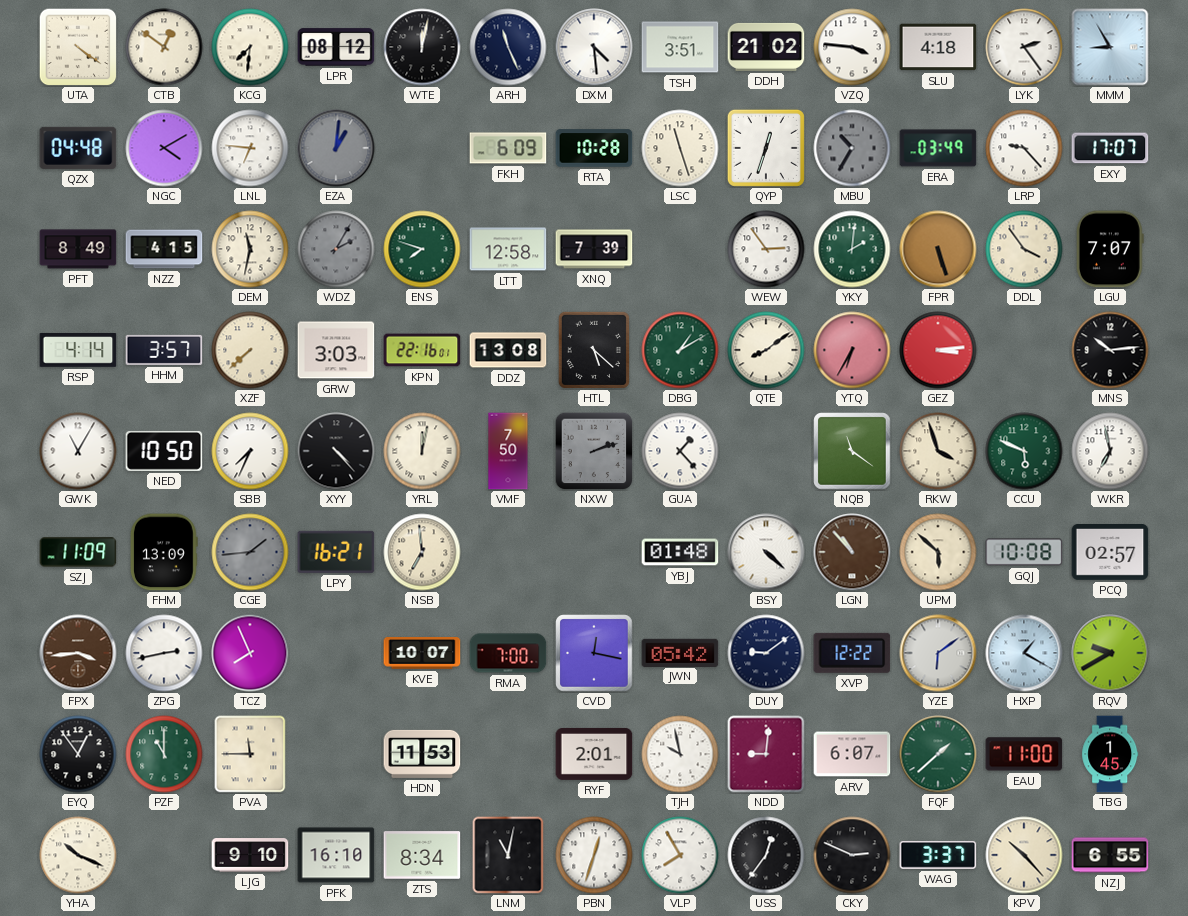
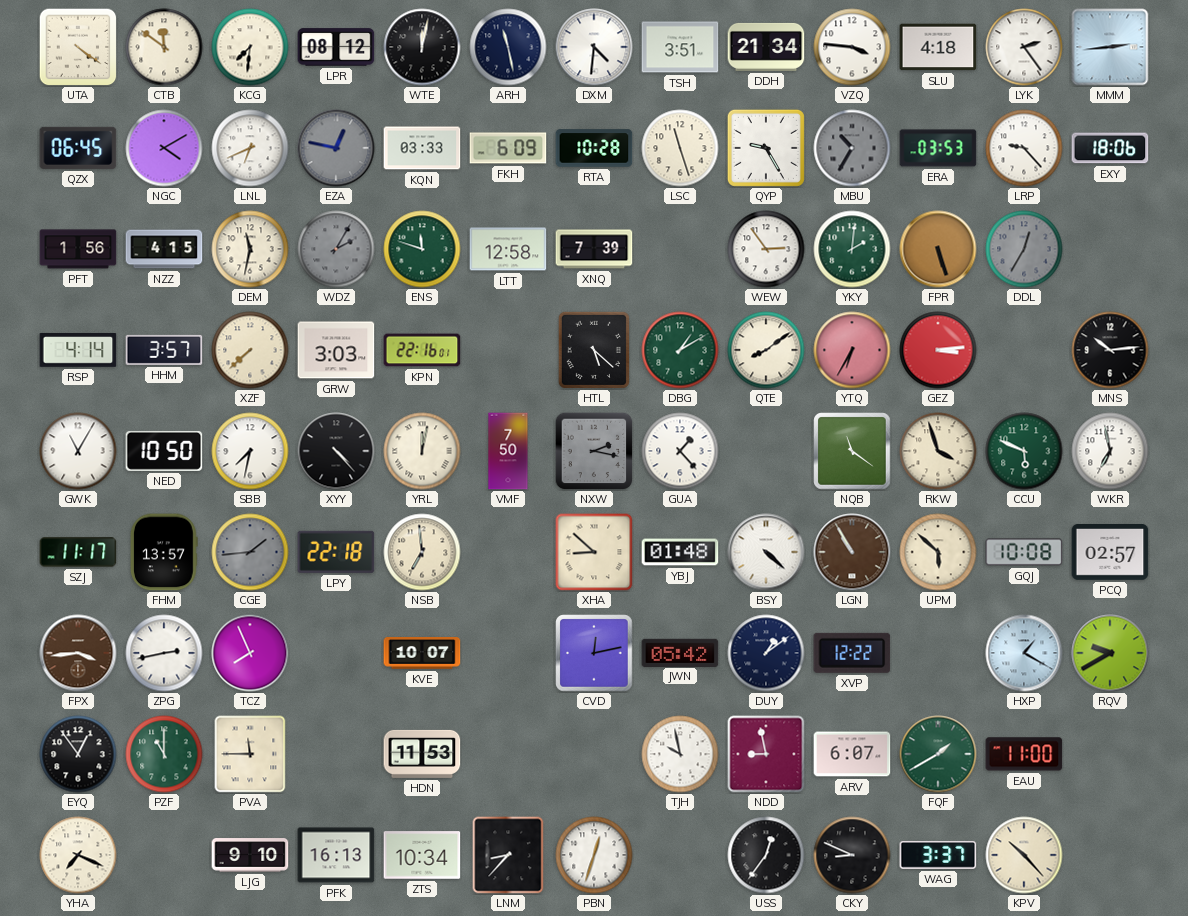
CTB: 12:51 -> 11:51
ARH: 11:26 -> 11:28
DXM: 4:29 -> 4:31
DDH: 21:02 -> 21:34
MMM: 8:55 -> 2:44
QZX: 04:48 -> 06:45
LNL: 6:46 -> 6:41
EZA: 1:01 -> 12:47
KQN: none -> 03:33
QYP: 12:33 -> 9:25
ERA: 03:49 -> 03:53
EXY: 17:07 -> 18:06
PFT: 8:49 -> 1:56
ENS: 7:48 -> 11:48
DDL: 3:54 -> 12:35
DDL dial: cream -> grey
LGU: 7:07 -> none
DDZ: 13:08 -> none
SBB: 7:34 -> 7:32
NXW: 2:12 -> 2:17
SZJ: 11:09 -> 11:17
FHM: 13:09 -> 13:57
LPY: 16:21 -> 22:18
XHA: none -> 8:52
LGN: 10:53 -> 10:55
RMA: 7:00 -> none
CVD: 12:17 -> 12:13
DUY: 9:09 -> 1:09
YZE: 6:09 -> none
RYF: 2:01 -> none
NDD: 9:01 -> 8:58
FQF: 1:38 -> 1:40
TBG: 1:45 -> none
YHA: 10:19 -> 7:19
PFK: 16:10 -> 16:13
ZTS: 8:34 -> 10:34
LNM: 11:02 -> 8:37
VLP: 7:55 -> none
CKY: 2:49 -> 8:49
NZJ: 6:55 -> none
